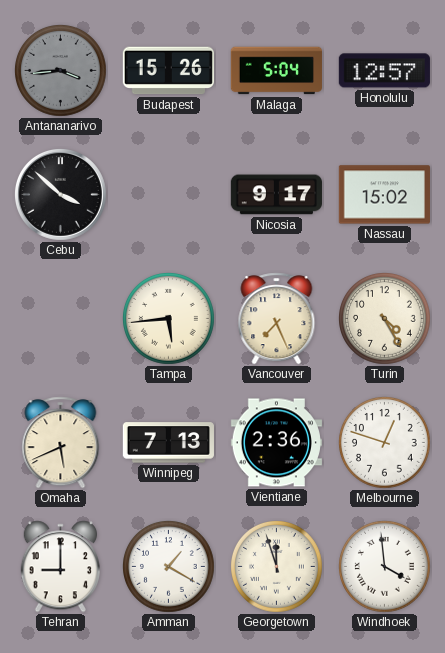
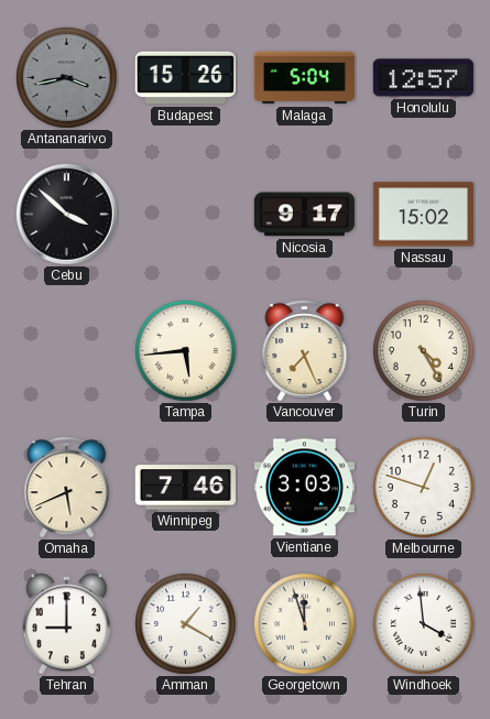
Antananarivo: 3:44 -> 3:43
Winnipeg: 7:13 -> 7:46
Vientiane: 2:36 -> 3:03
